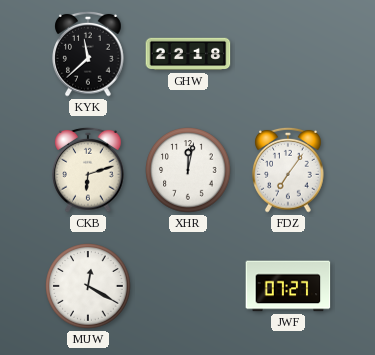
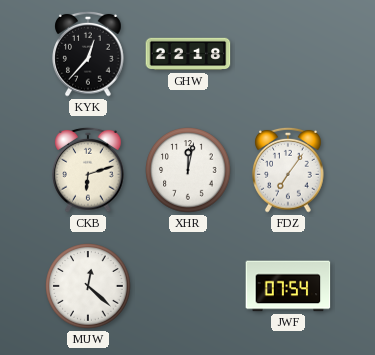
KYK: 11:38 -> 12:37
MUW: 12:20 -> 12:22
JWF: 07:27 -> 07:54
